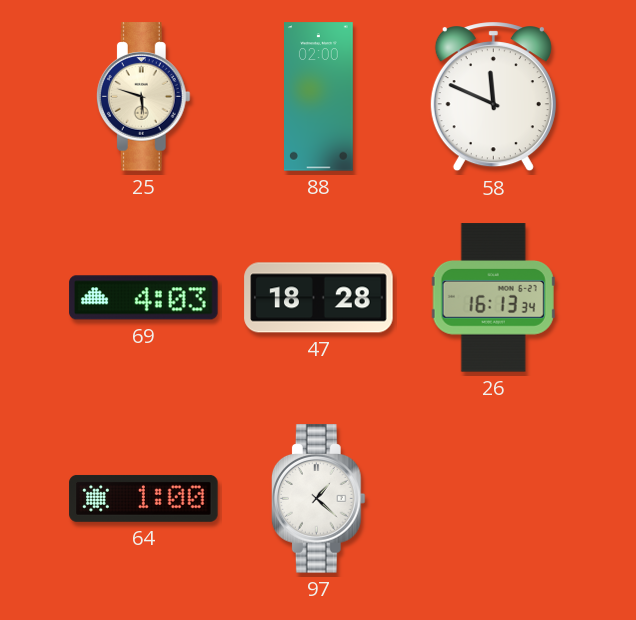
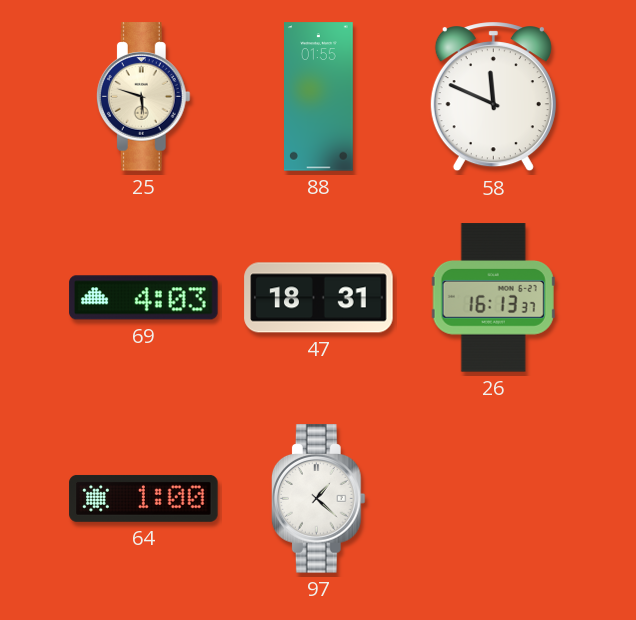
88: 02:00 -> 01:55
47: 18:28 -> 18:31
26: 16:13:34 -> 16:13:37
